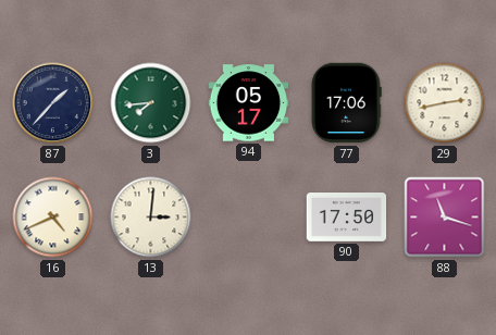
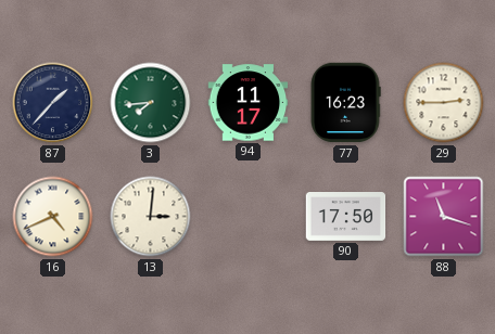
94: 05:17 -> 11:17
77: 17:06 -> 16:23
29: 2:43 -> 2:45
